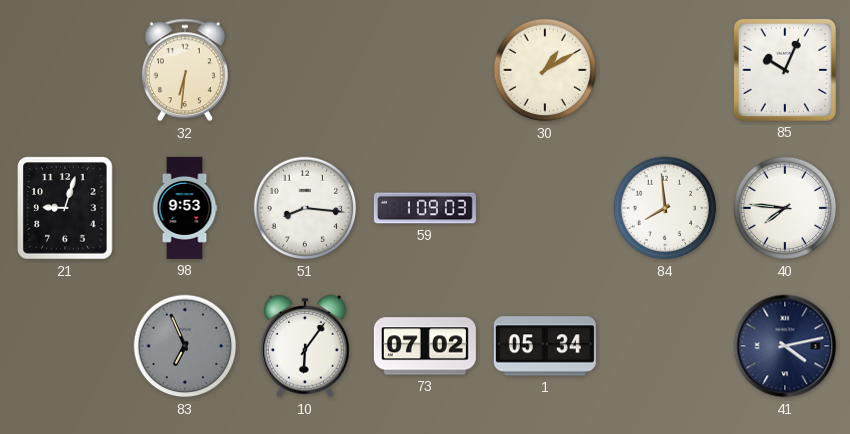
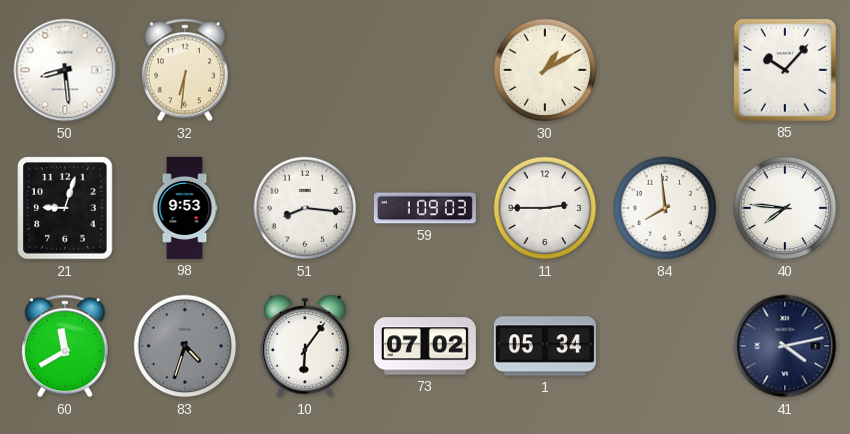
50: none -> 8:29
85: 10:04 -> 10:07
11: none -> 2:45
60: none -> 11:40
83: 6:56 -> 4:33
